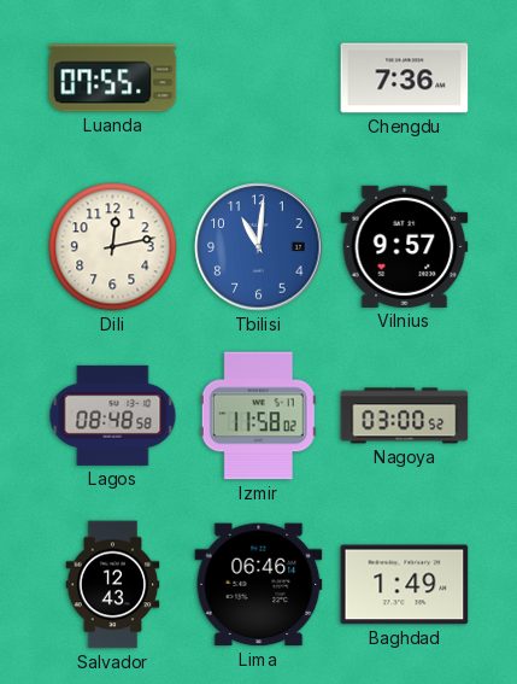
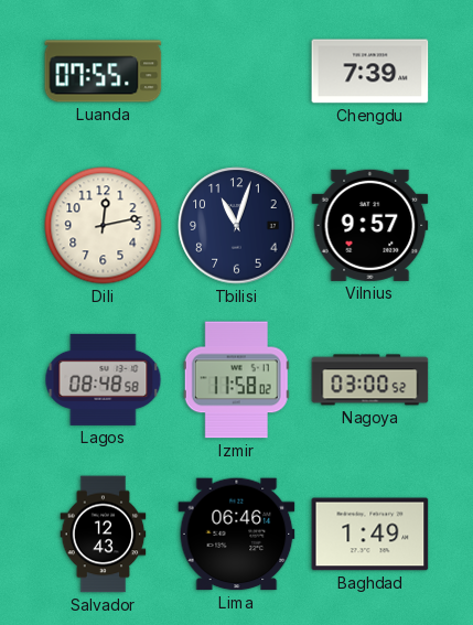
Chengdu: 7:36 -> 7:39
Tbilisi: 11:01 -> 11:03
Tbilisi dial: blue -> navy
